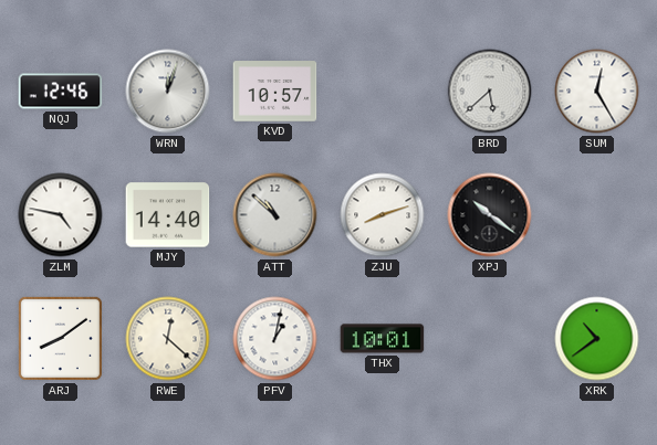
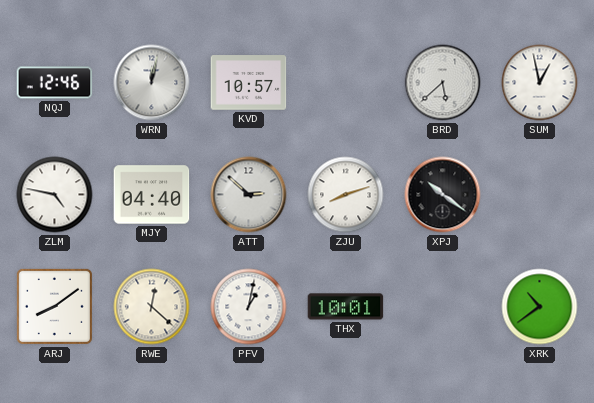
WRN: 12:03 -> 12:02
SUM: 12:25 -> 12:58
MJY: 14:40 -> 04:40
ATT: 10:52 -> 2:52
